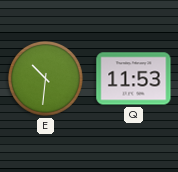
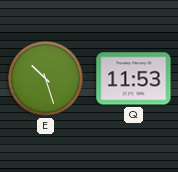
E: 10:31 -> 10:27
